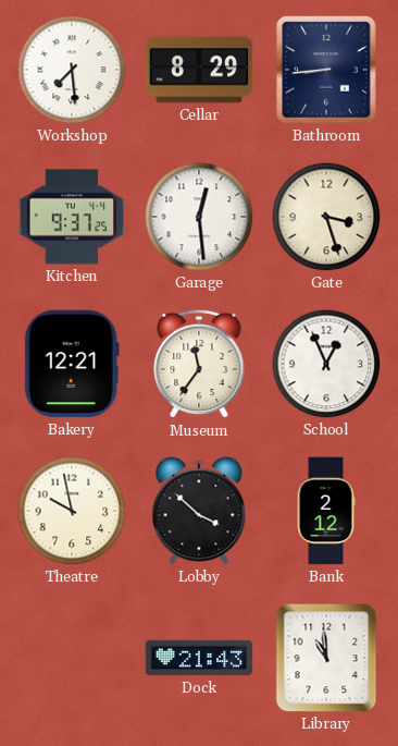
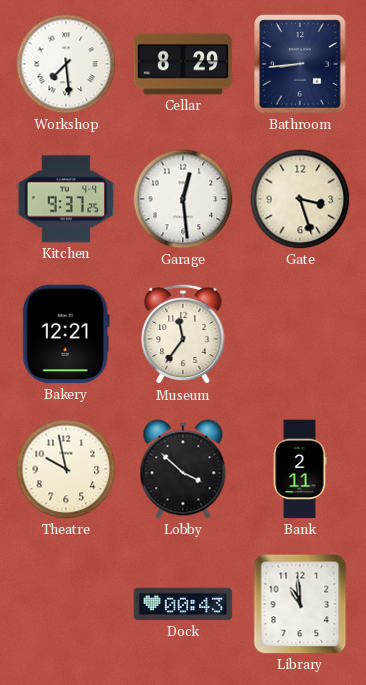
School: 12:56 -> none
Bank: 2:12 -> 2:11
Dock: 21:43 -> 00:43
